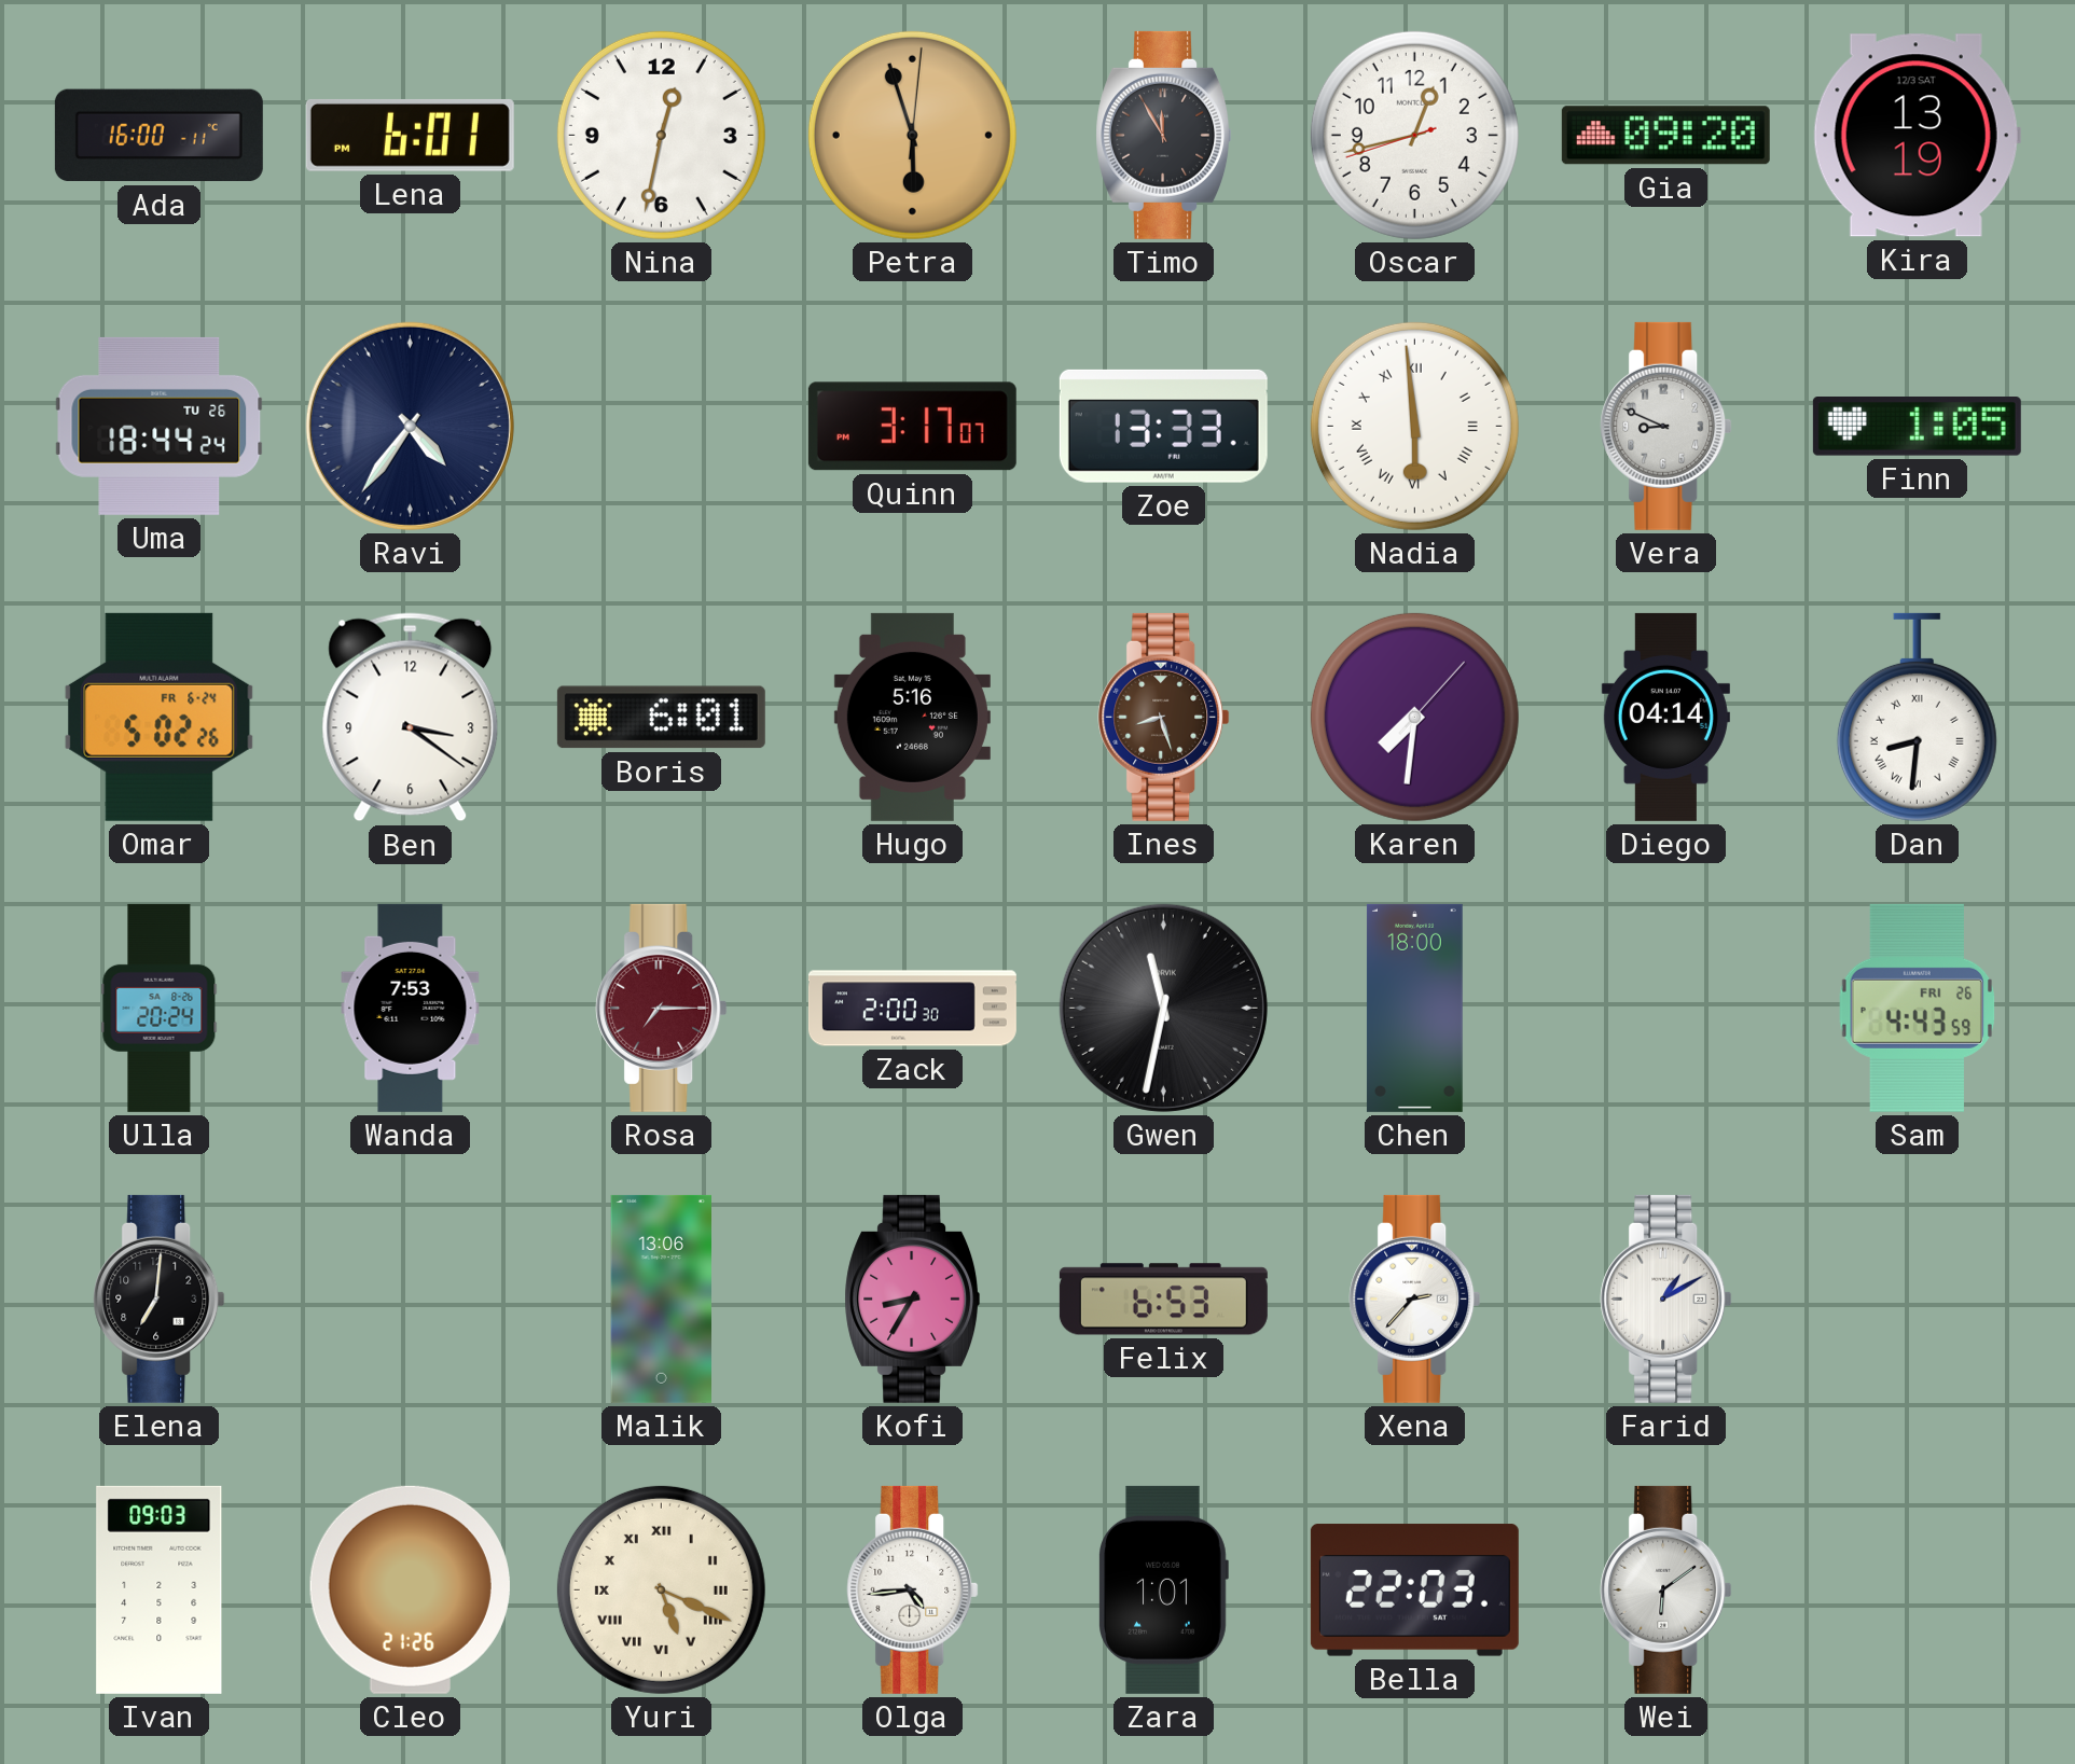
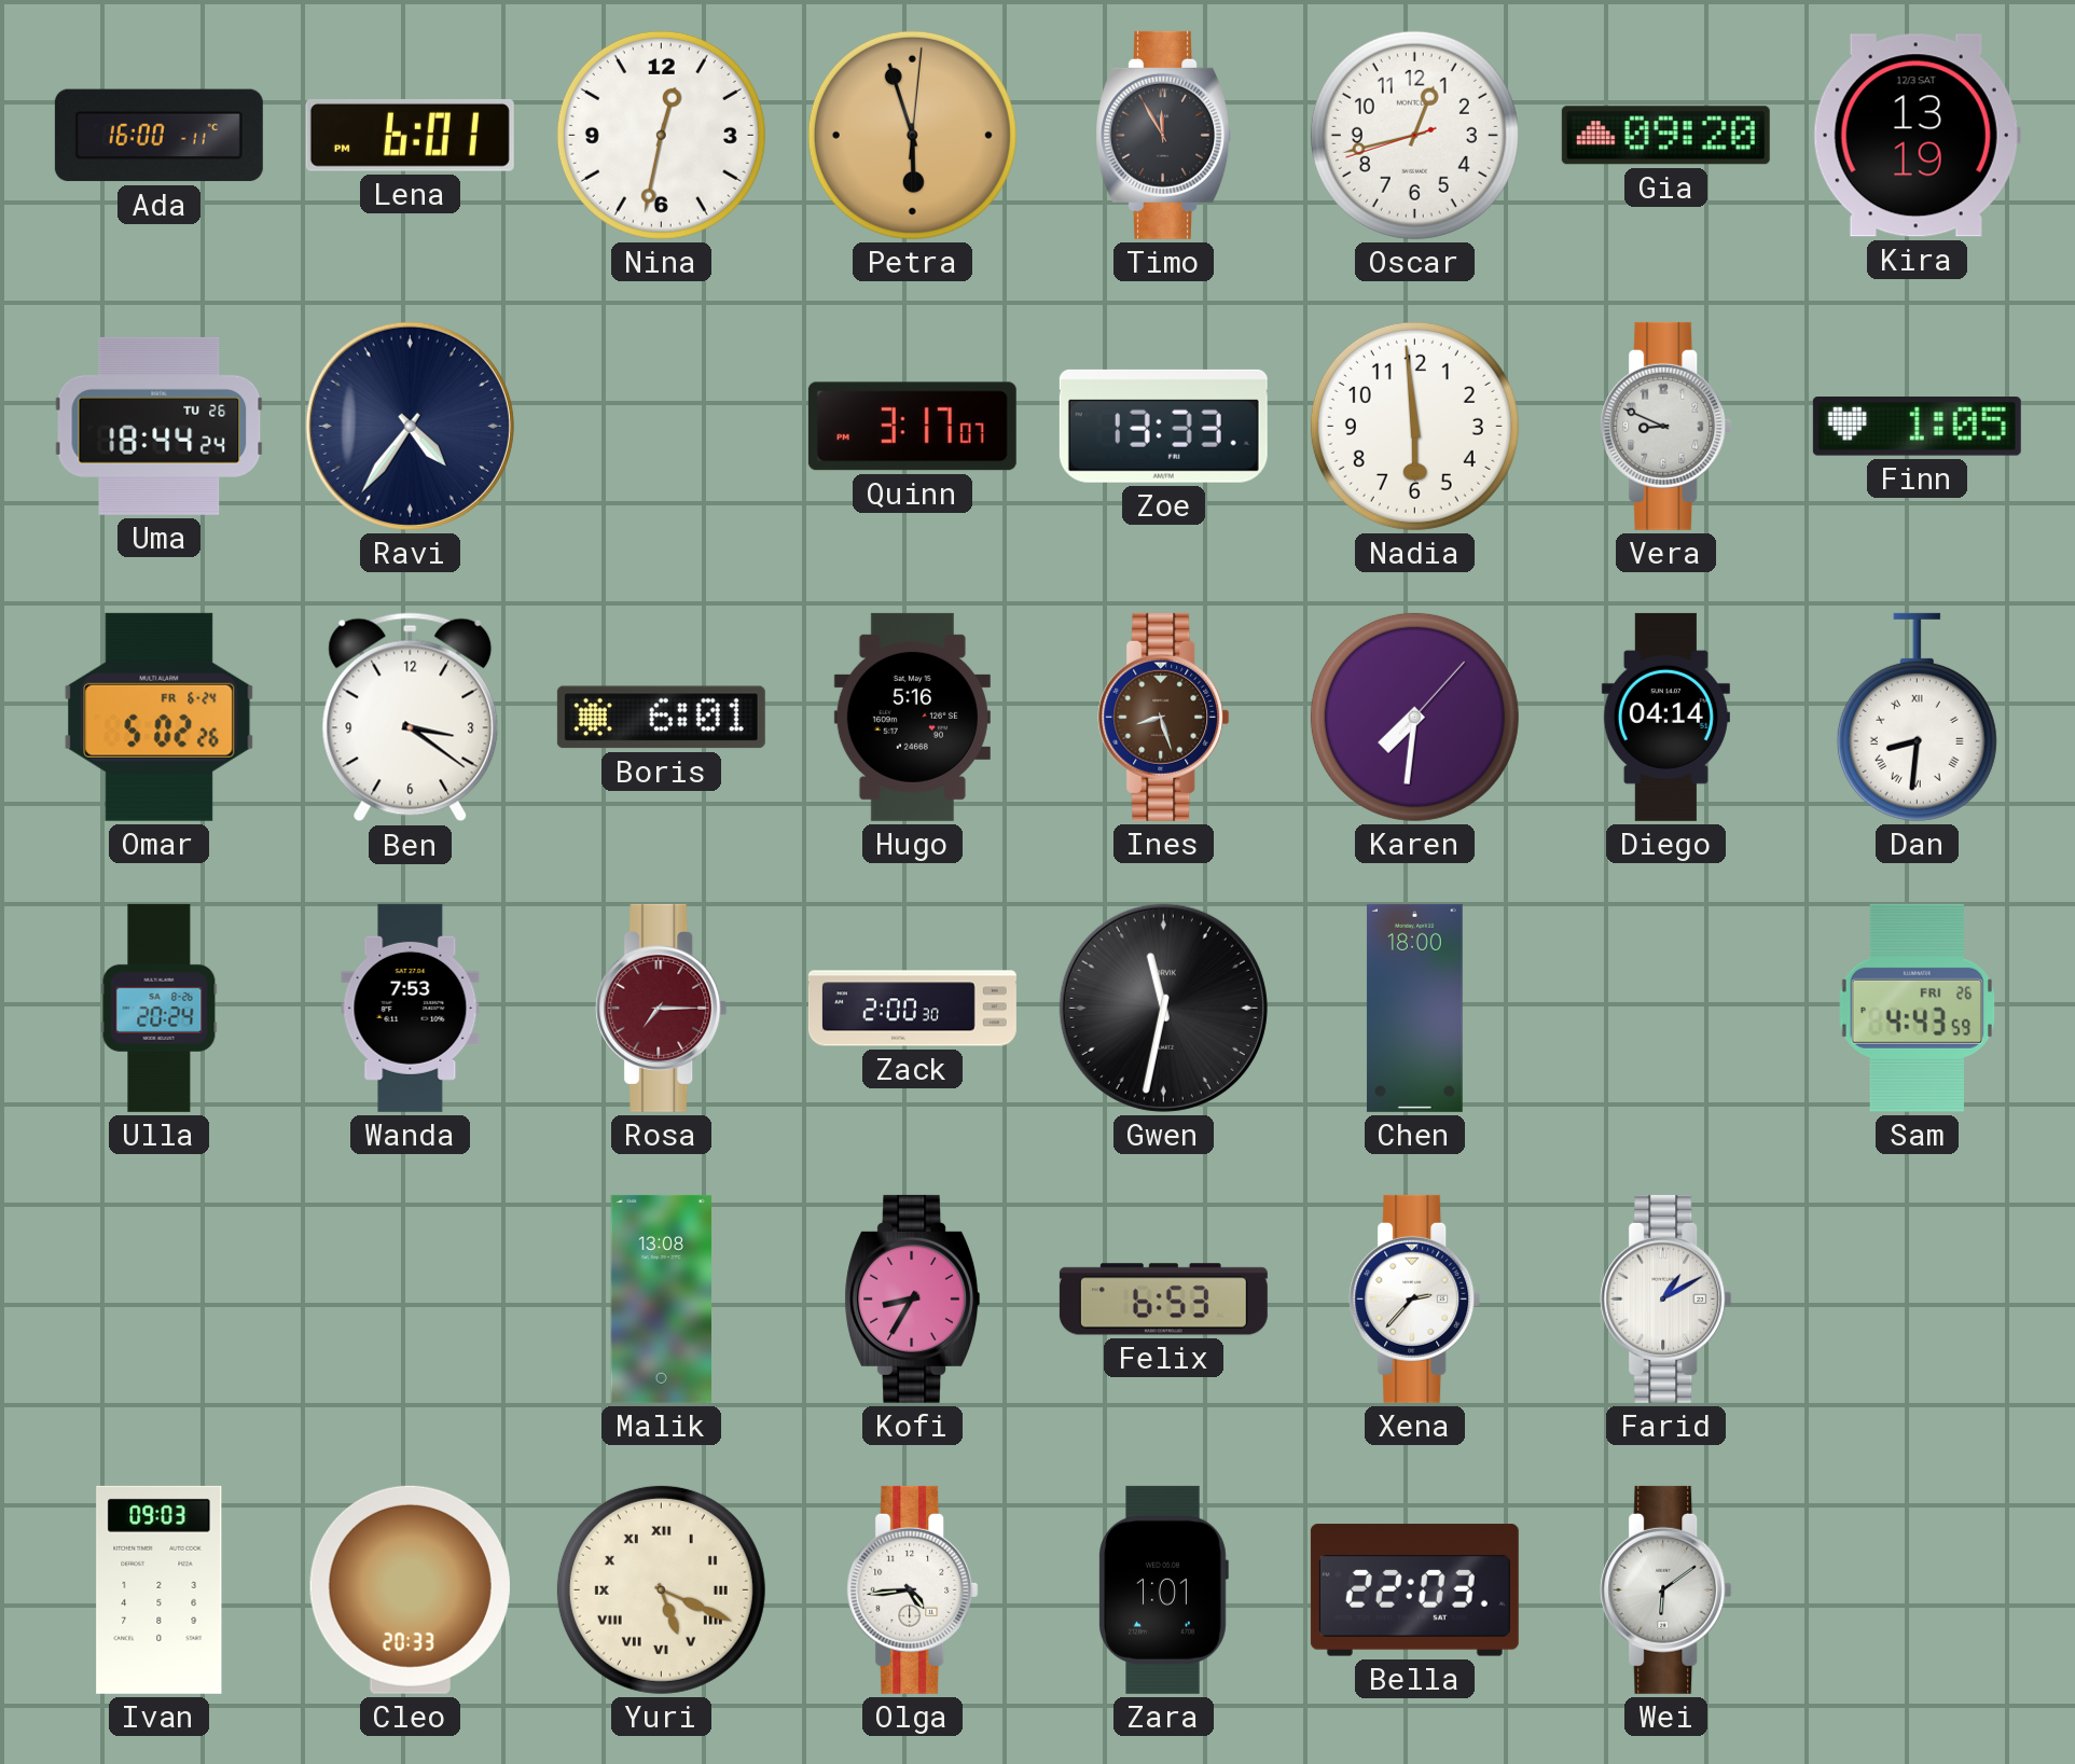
Nadia numerals: Roman -> Arabic
Elena: 7:01 -> none
Malik: 13:06 -> 13:08
Cleo: 21:26 -> 20:33
